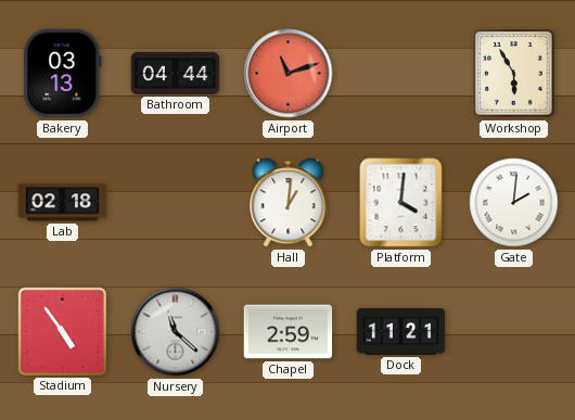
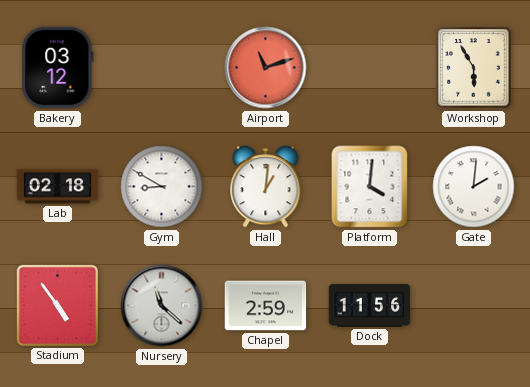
Bakery: 03:13 -> 03:12
Bathroom: 04:44 -> none
Gym: none -> 8:50
Dock: 11:21 -> 11:56
